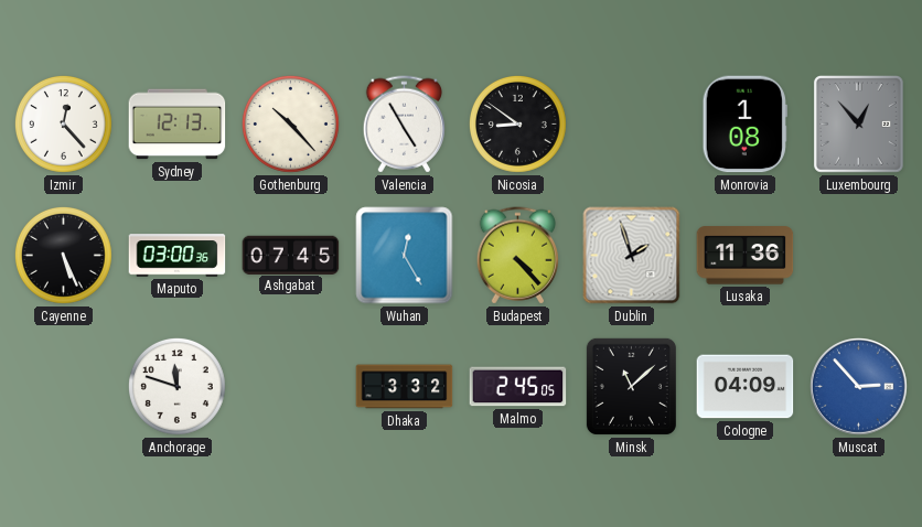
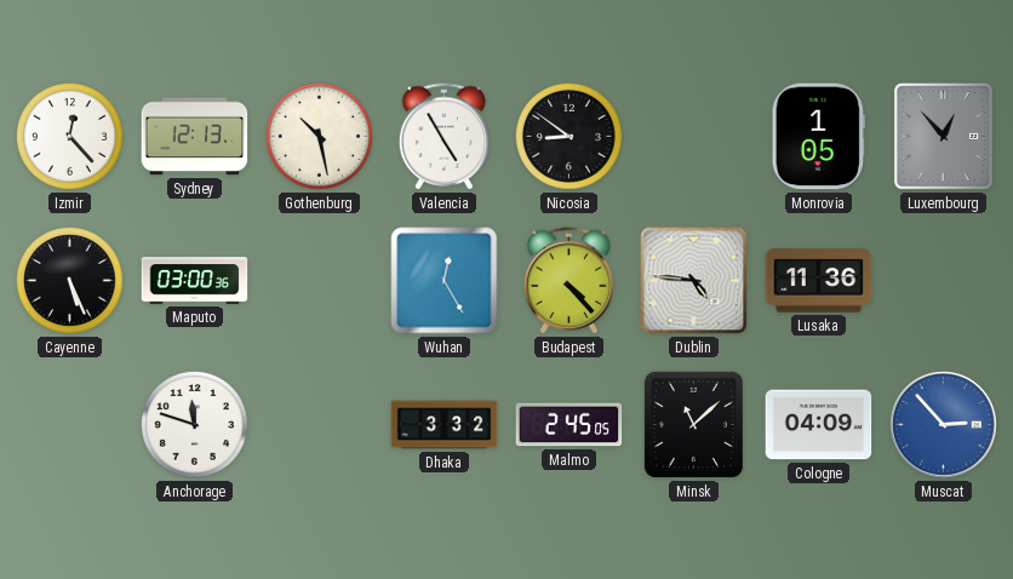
Gothenburg: 10:23 -> 10:28
Monrovia: 1:08 -> 1:05
Ashgabat: 07:45 -> none
Dublin: 1:57 -> 4:46
